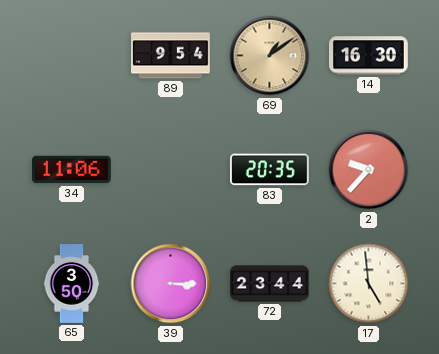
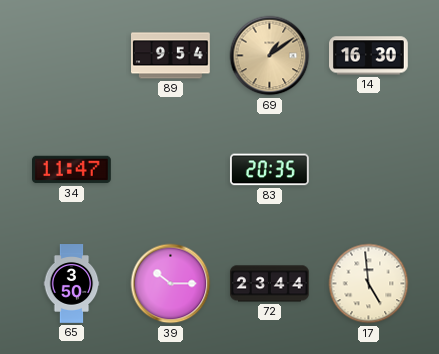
34: 11:06 -> 11:47
2: 9:37 -> none
39: 3:15 -> 10:15
